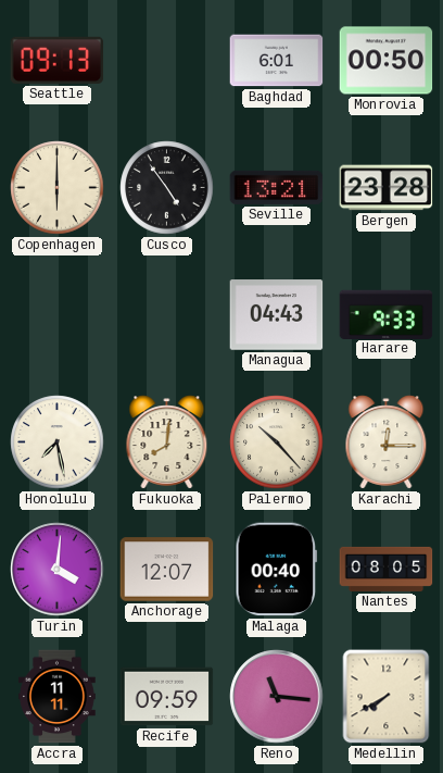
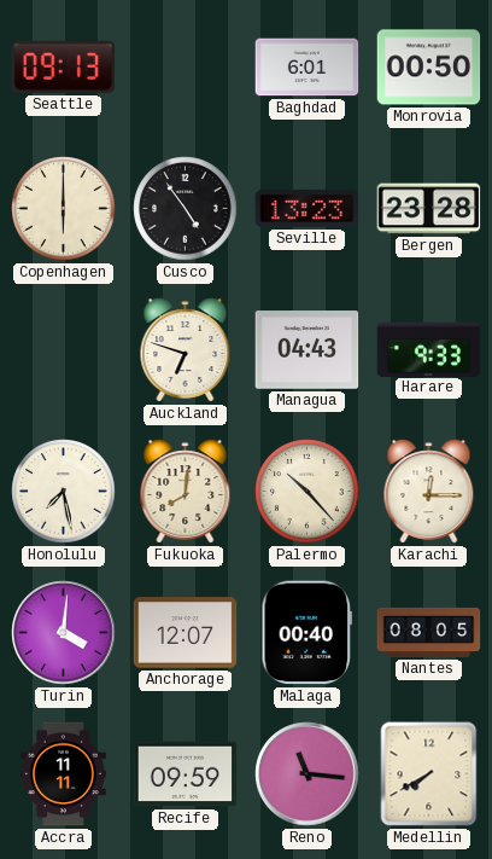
Seville: 13:21 -> 13:23
Auckland: none -> 6:48
